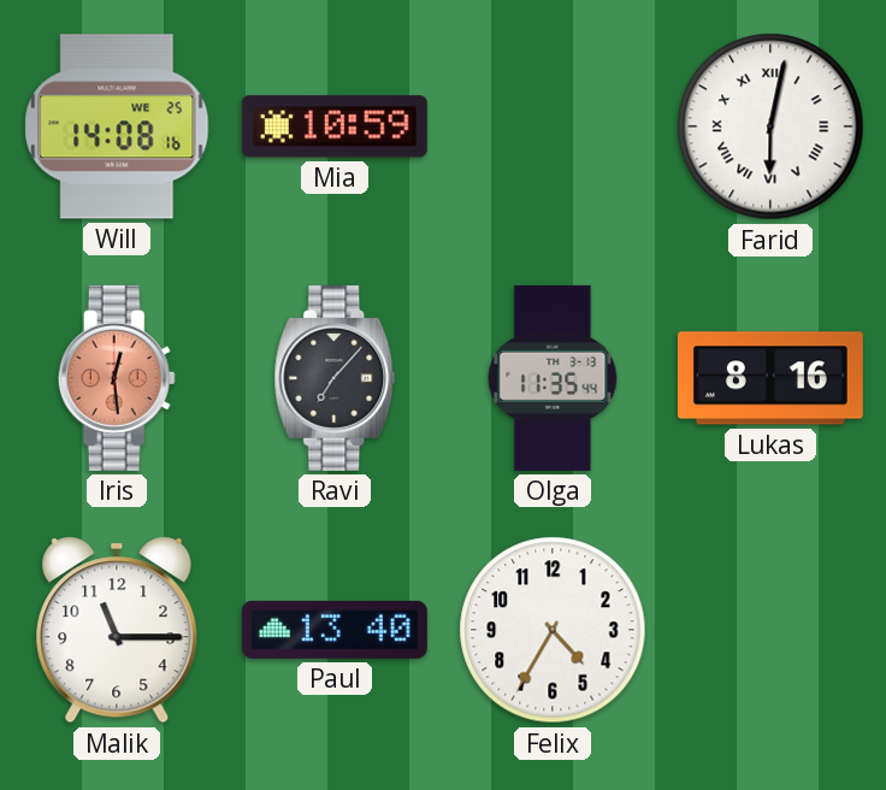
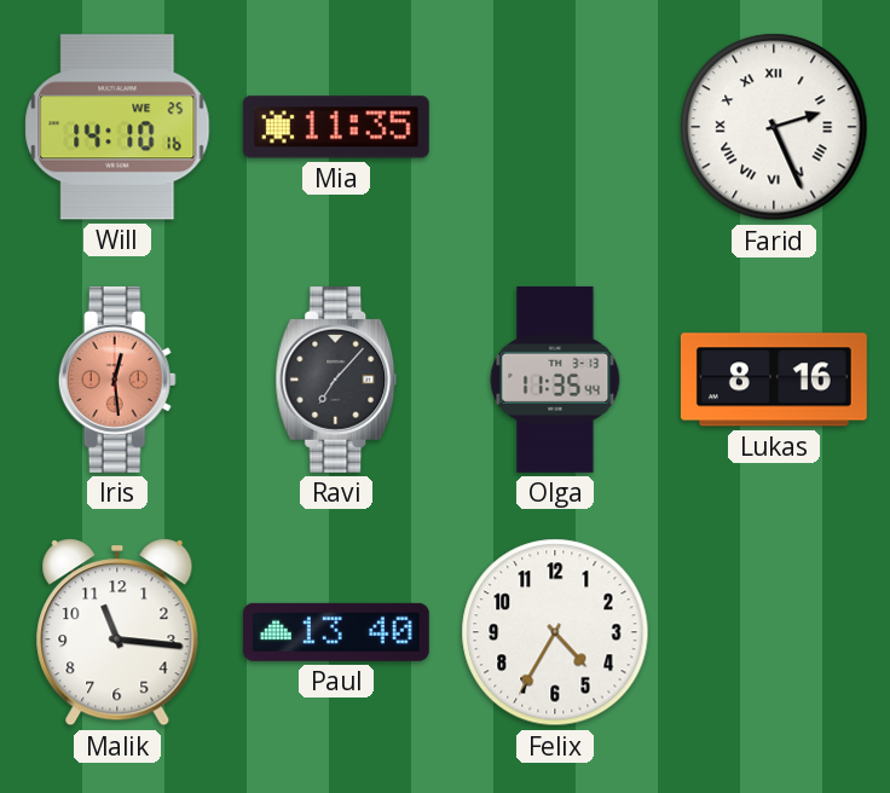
Will: 14:08 -> 14:10
Mia: 10:59 -> 11:35
Farid: 6:02 -> 2:26
Malik: 11:15 -> 11:16
